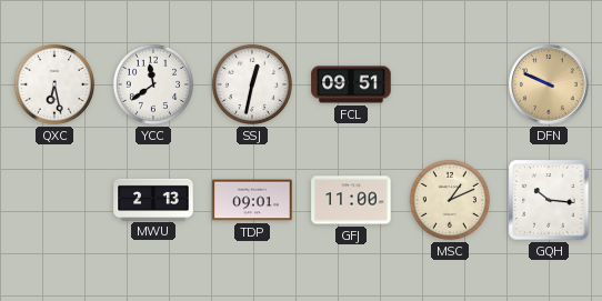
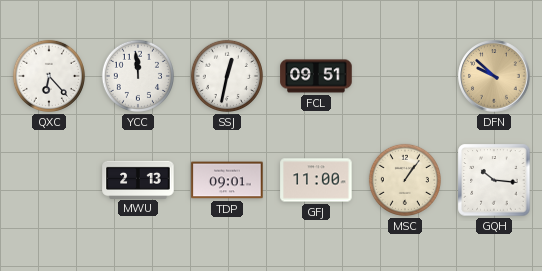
QXC: 6:28 -> 6:23
YCC: 11:39 -> 11:59
DFN: 9:49 -> 9:52
MSC: 1:11 -> 1:06
